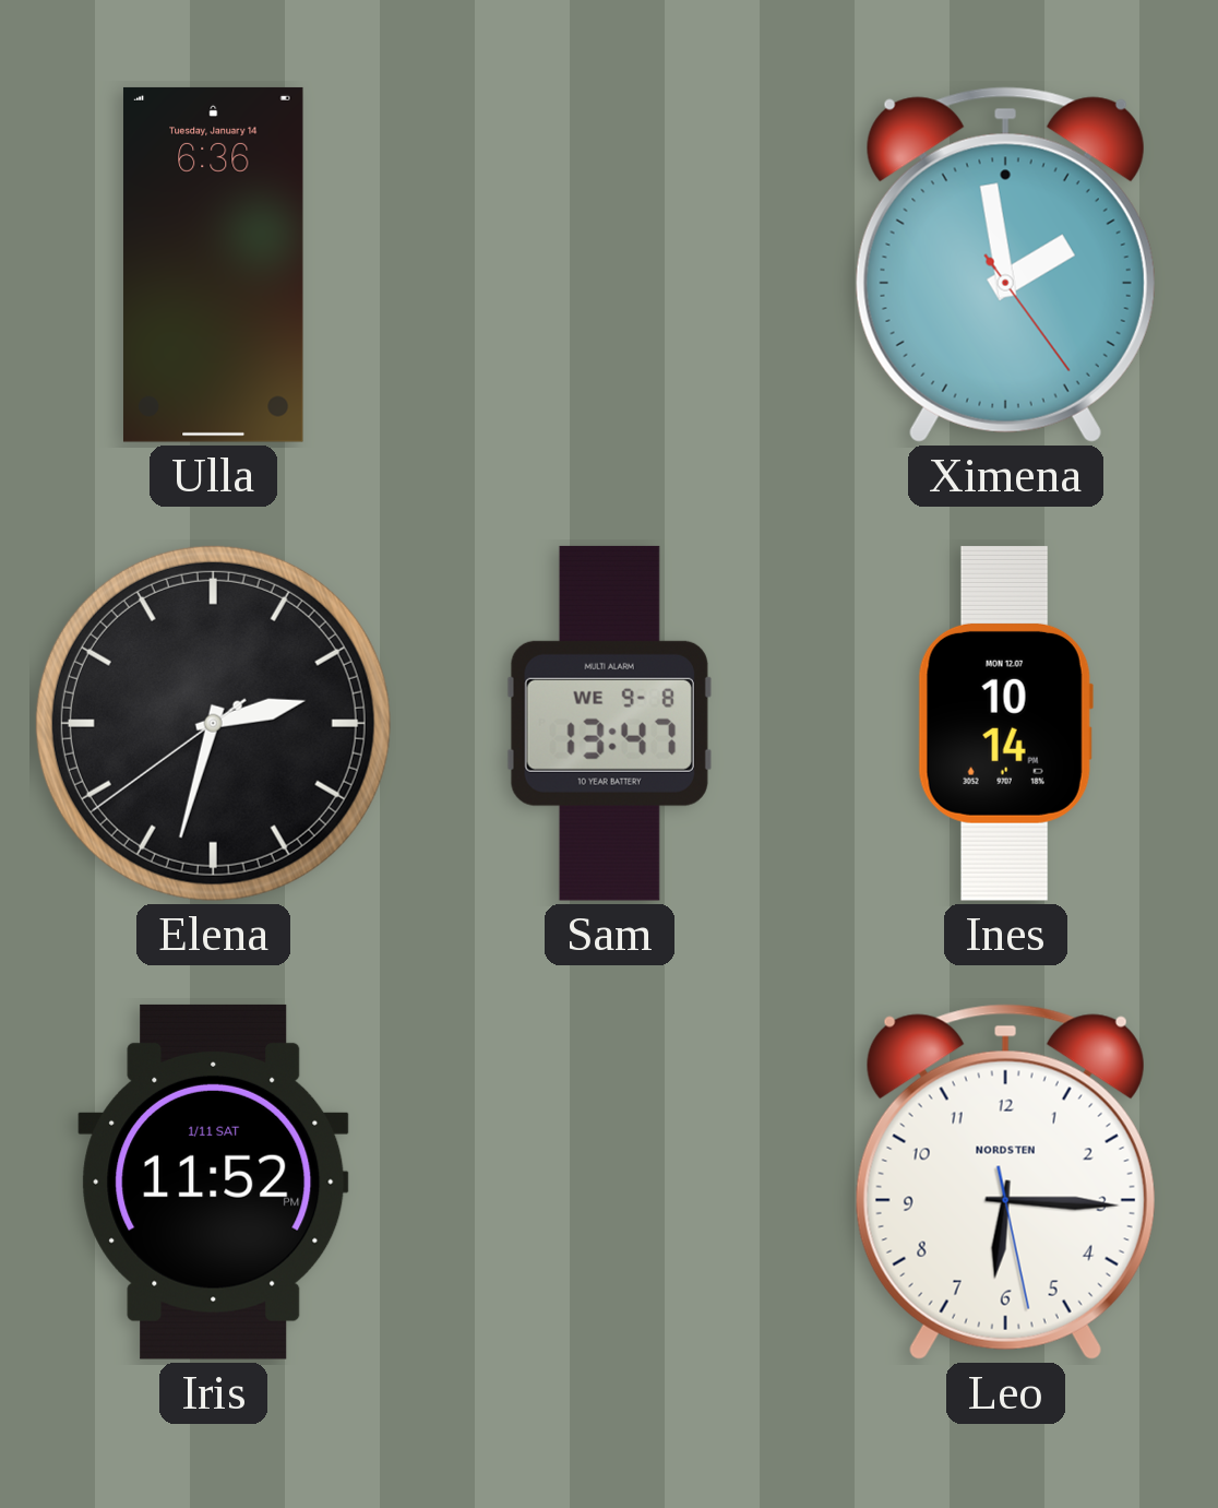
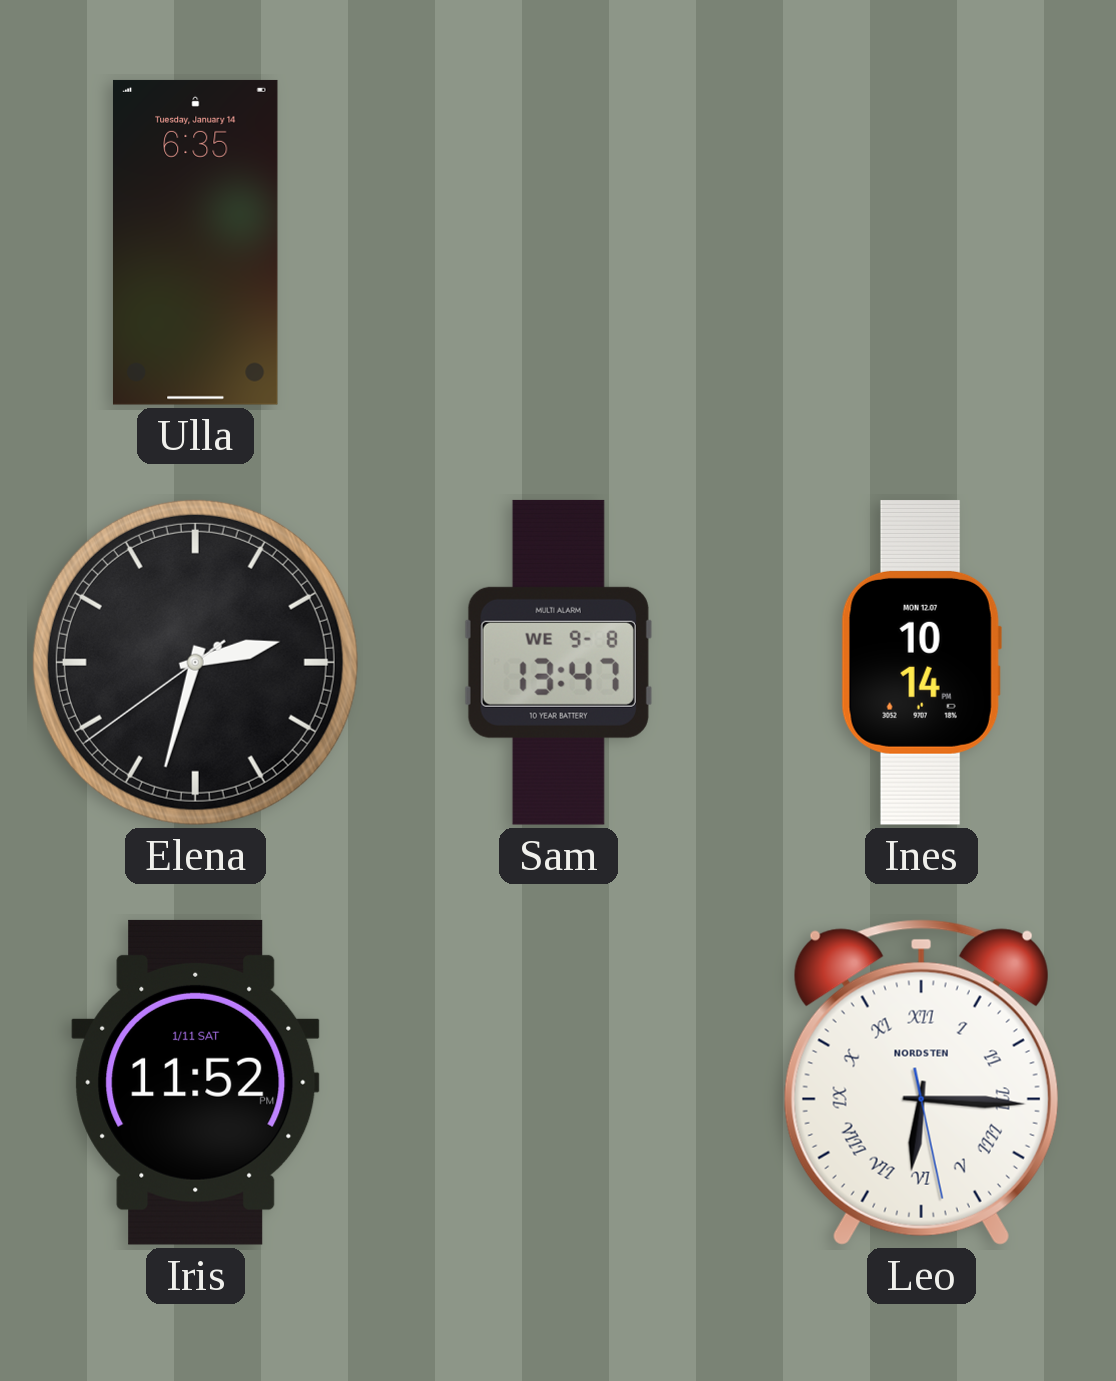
Ulla: 6:36 -> 6:35
Ximena: 1:58 -> none
Leo numerals: Arabic -> Roman
